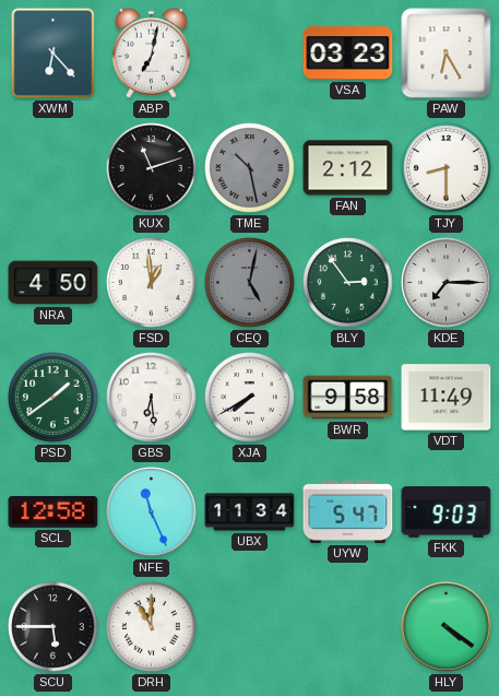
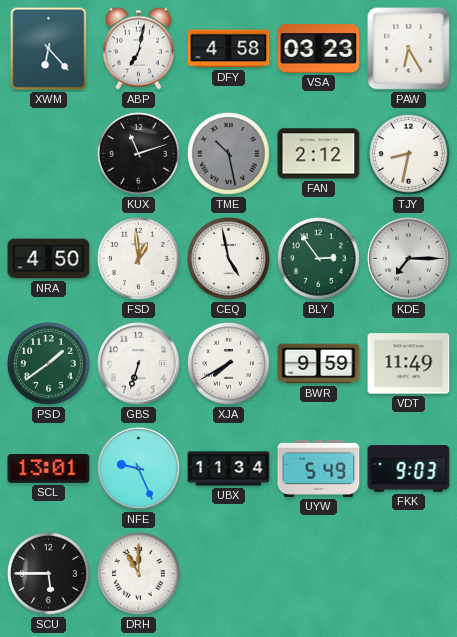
DFY: none -> 4:58
TJY: 8:30 -> 8:32
CEQ: 5:02 -> 4:58
CEQ dial: grey -> white
GBS: 6:29 -> 6:33
BWR: 9:58 -> 9:59
SCL: 12:58 -> 13:01
NFE: 11:26 -> 9:26
UYW: 5:47 -> 5:49
HLY: 4:21 -> none
